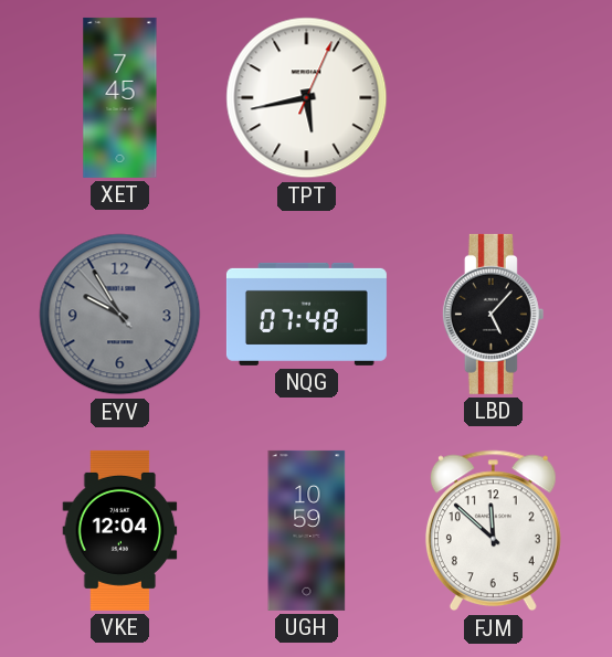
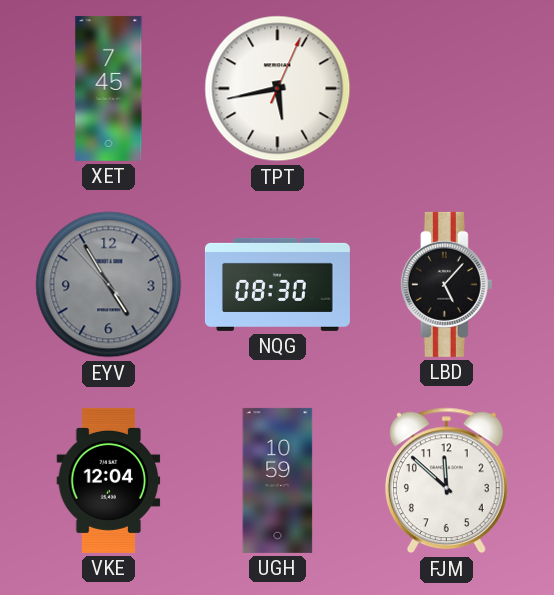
EYV: 9:54 -> 4:54
NQG: 07:48 -> 08:30
